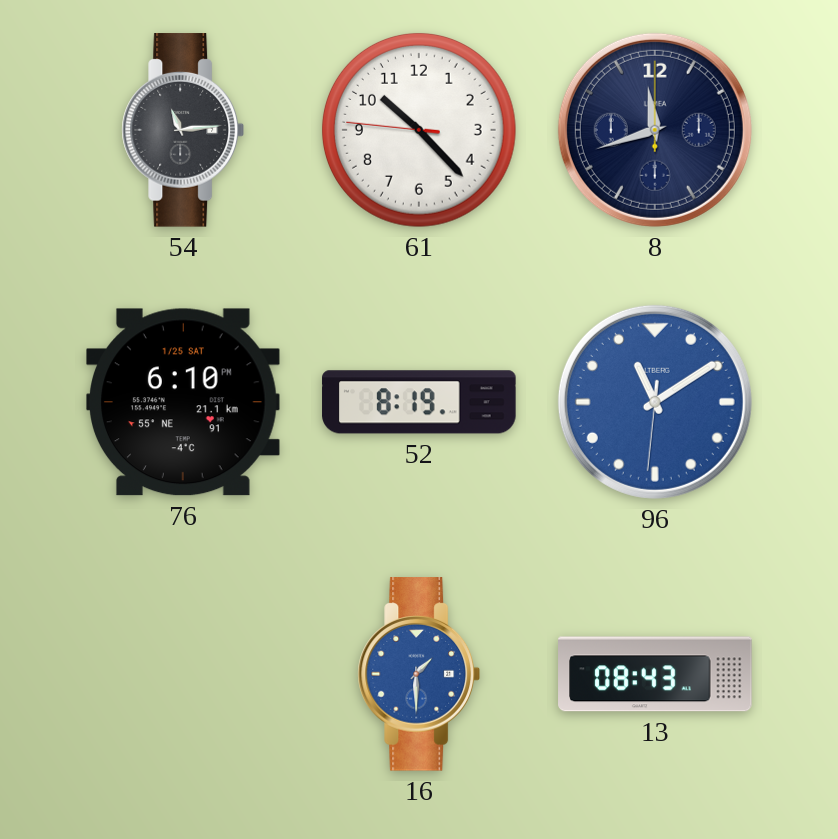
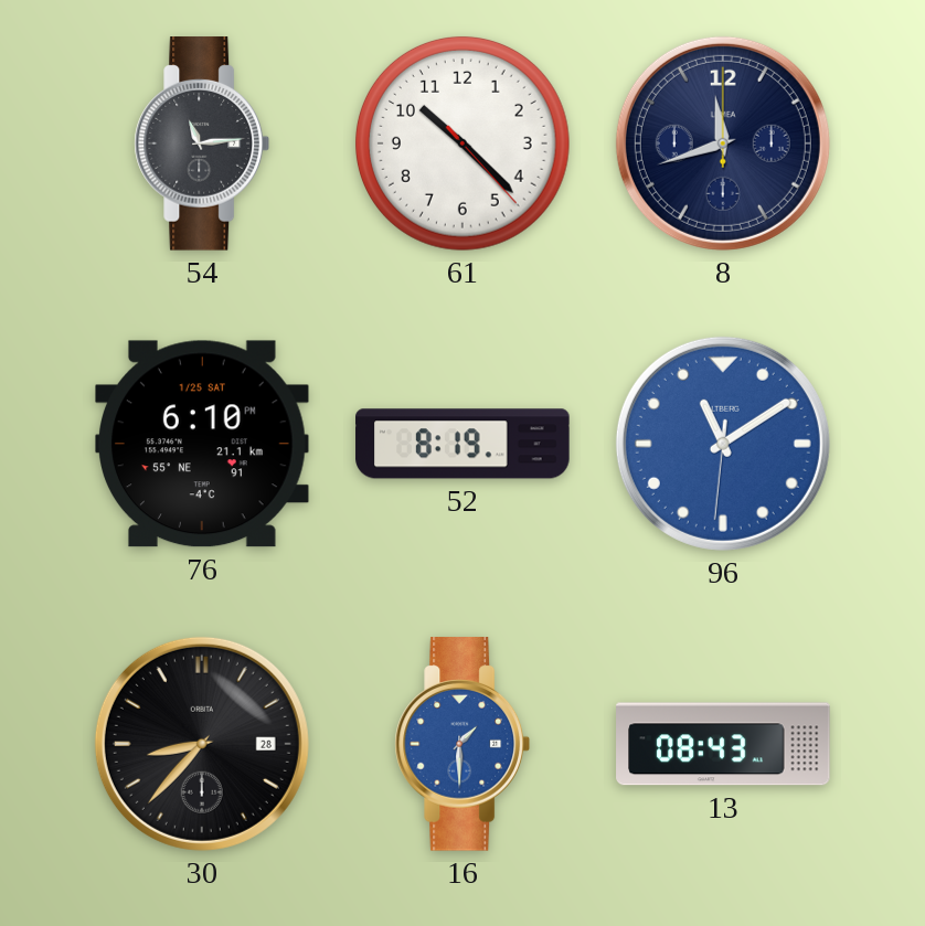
61: 10:22:46 -> 10:22:23
30: none -> 8:37
